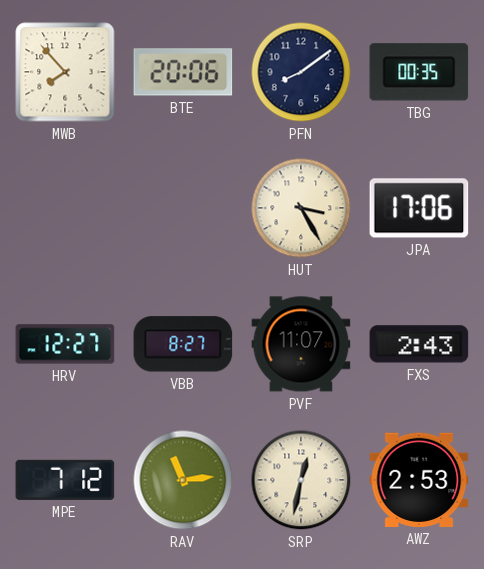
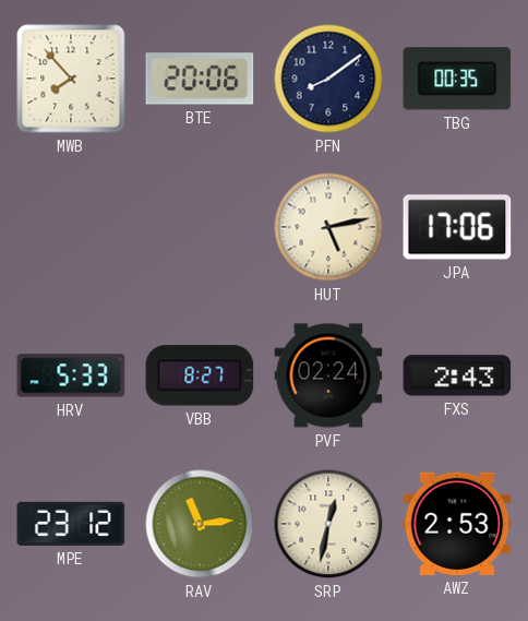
HUT: 3:25 -> 5:13
HRV: 12:27 -> 5:33
PVF: 11:07 -> 02:24
MPE: 7:12 -> 23:12
